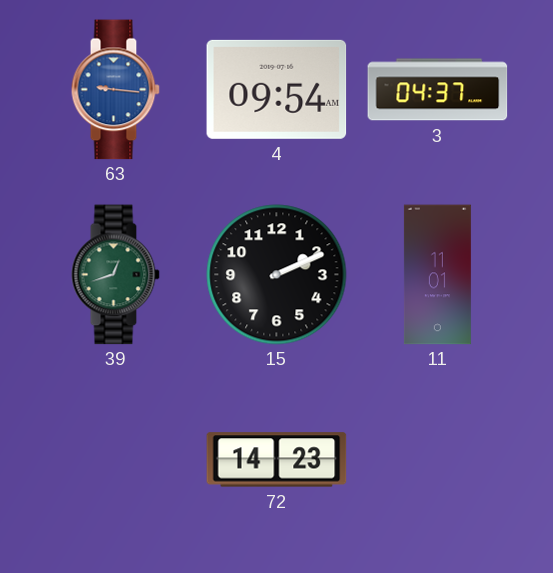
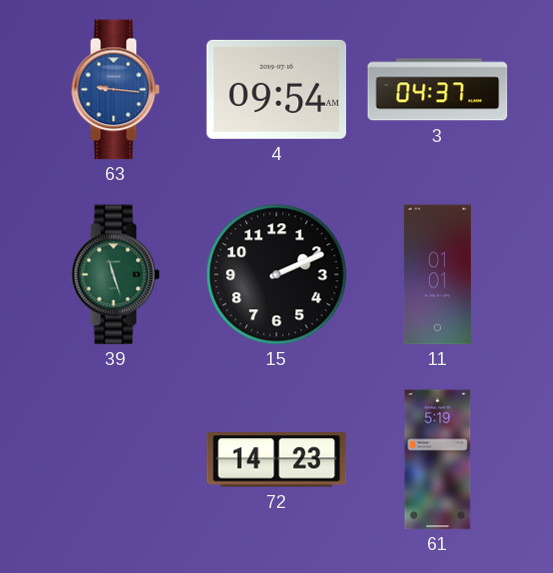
39: 12:42 -> 11:27
11: 11:01 -> 01:01
61: none -> 5:19
